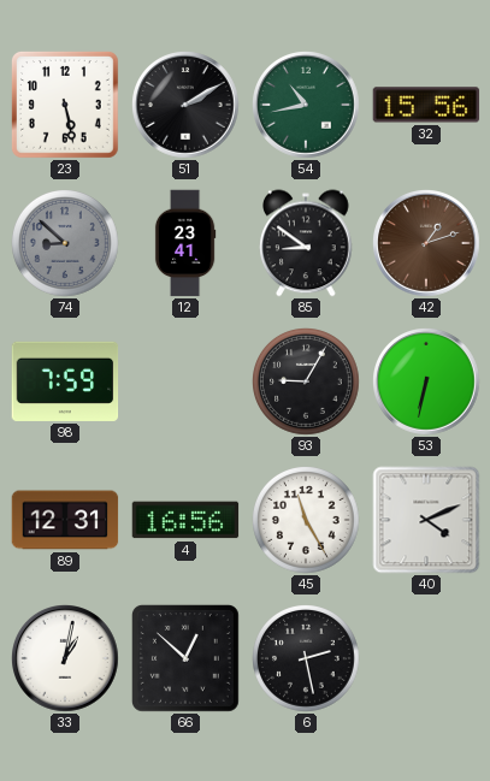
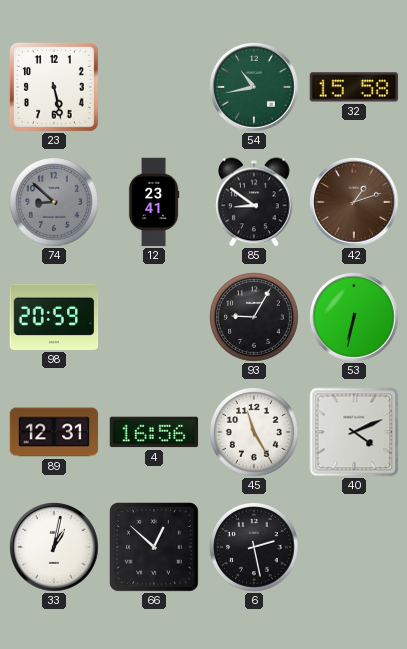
51: 2:10 -> none
32: 15:56 -> 15:58
98: 7:59 -> 20:59
